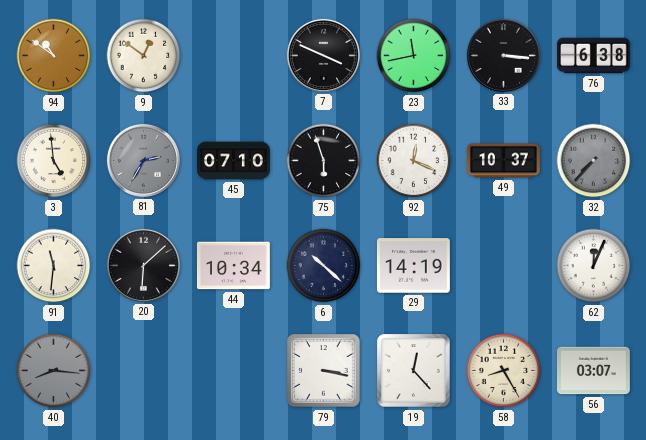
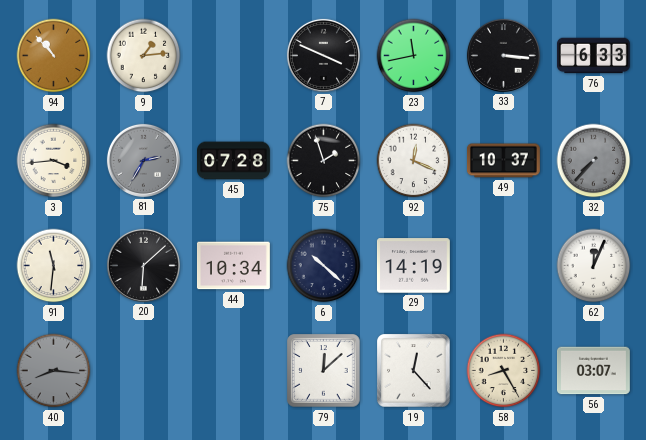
94: 10:51 -> 10:53
9: 12:51 -> 1:14
76: 6:38 -> 6:33
3: 4:59 -> 3:44
45: 07:10 -> 07:28
75: 5:57 -> 1:57
79: 3:17 -> 12:08
